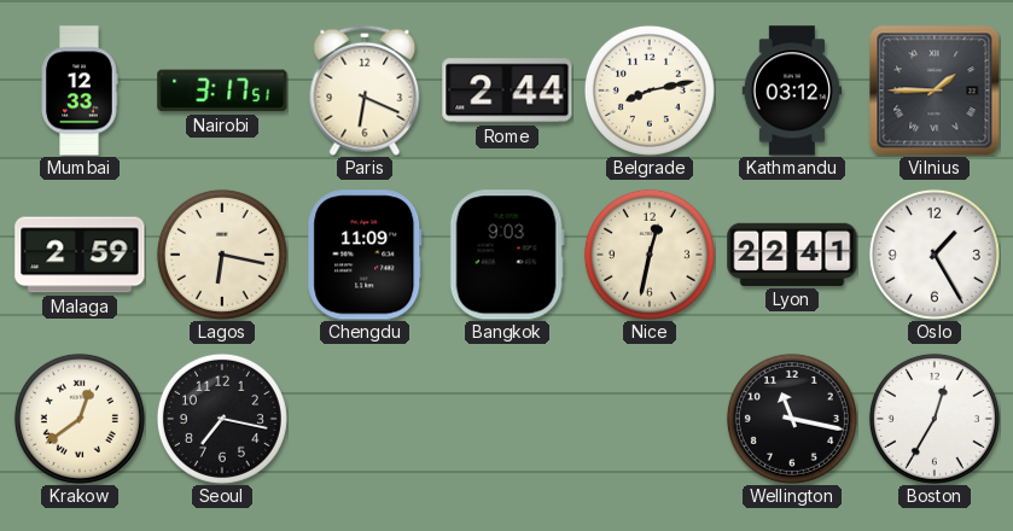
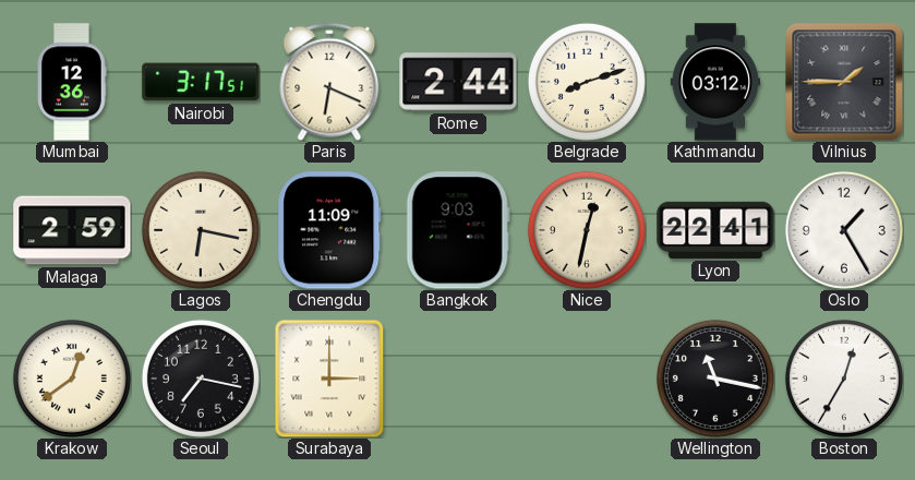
Mumbai: 12:33 -> 12:36
Belgrade: 8:13 -> 8:12
Surabaya: none -> 3:00
